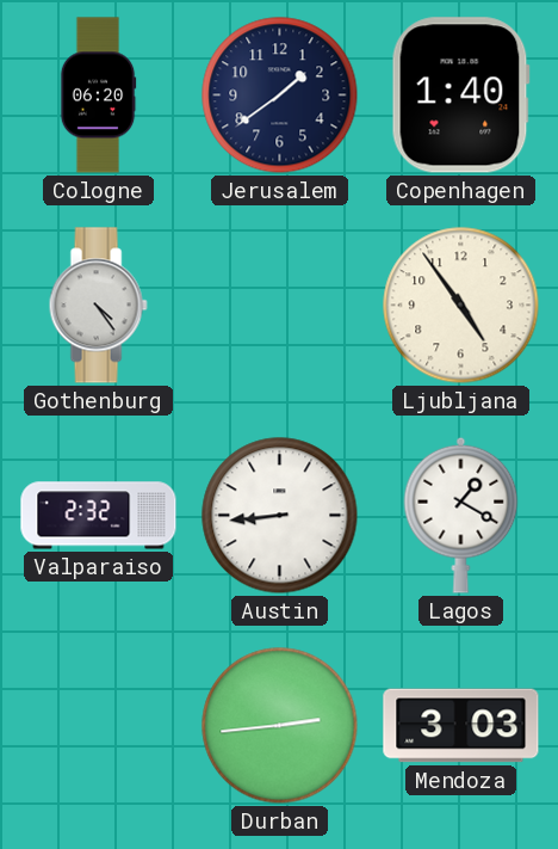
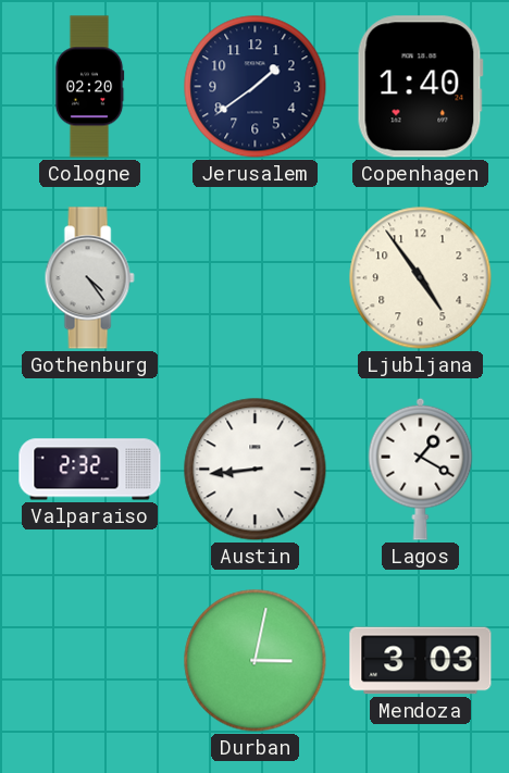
Cologne: 06:20 -> 02:20
Durban: 2:44 -> 3:02
